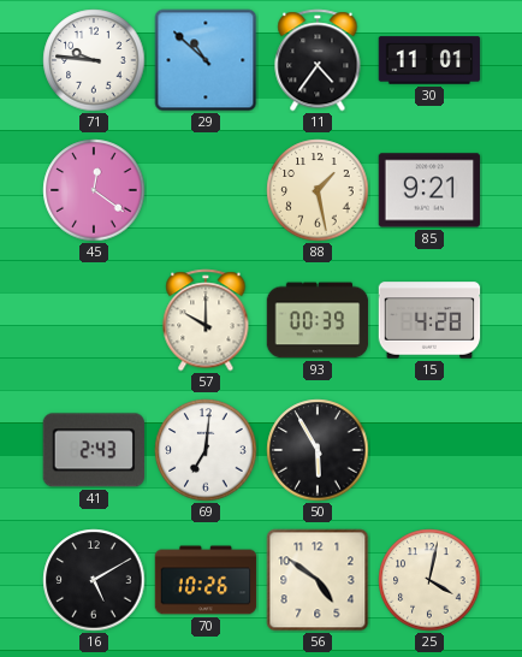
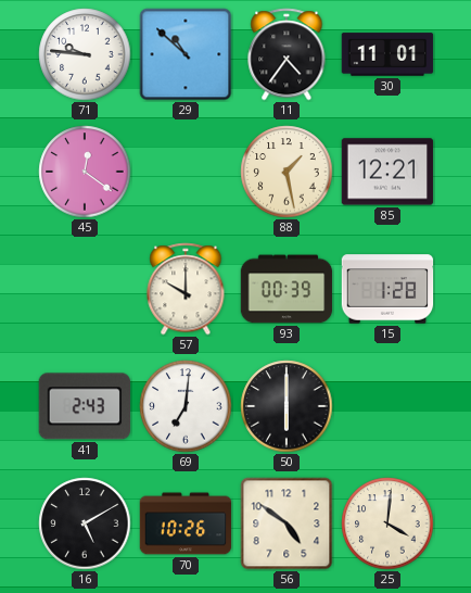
85: 9:21 -> 12:21
15: 4:28 -> 1:28
50: 5:55 -> 6:00
25: 4:02 -> 4:01
